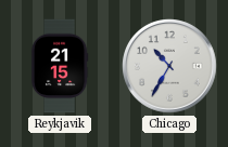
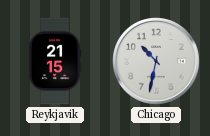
Chicago: 10:35 -> 10:32
